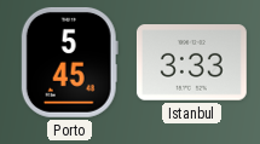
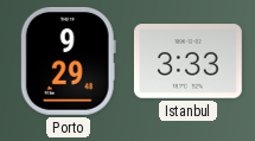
Porto: 5:45 -> 9:29
